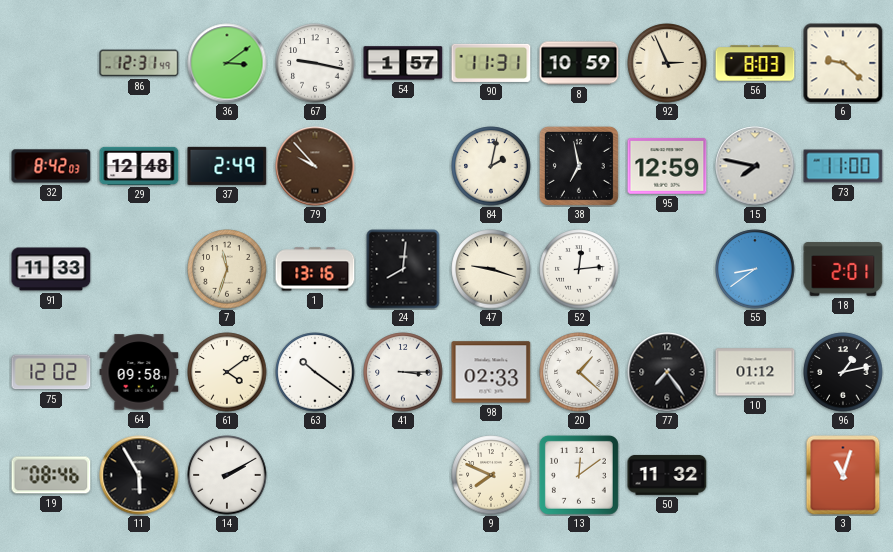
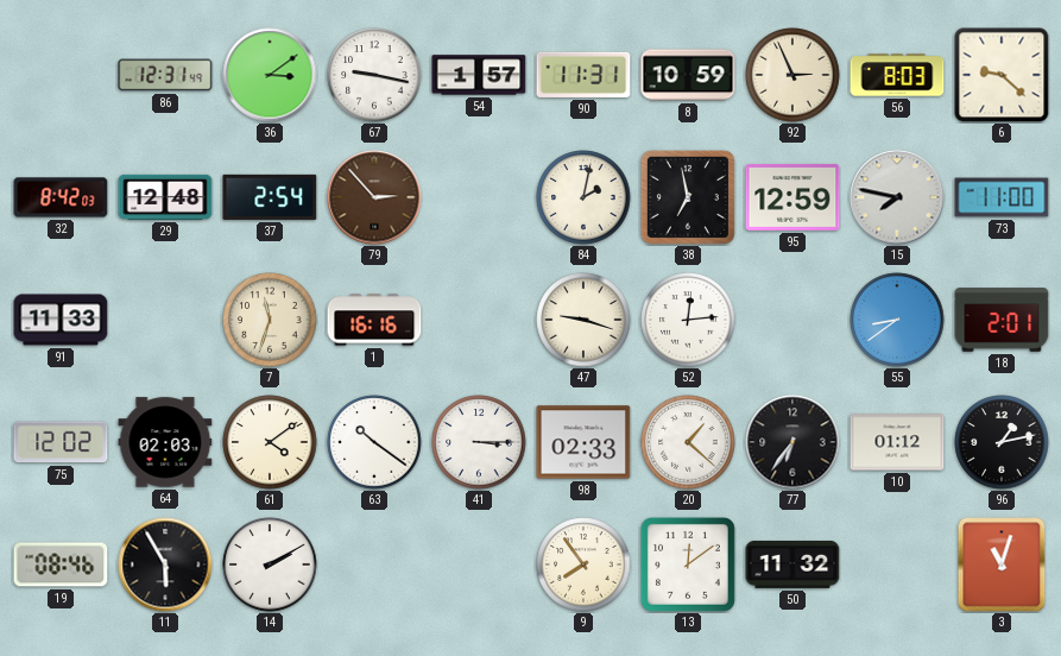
37: 2:49 -> 2:54
79: 9:53 -> 2:53
1: 13:16 -> 16:16
24: 8:01 -> none
64: 09:58 -> 02:03
77: 7:24 -> 6:36
9: 7:49 -> 7:54
